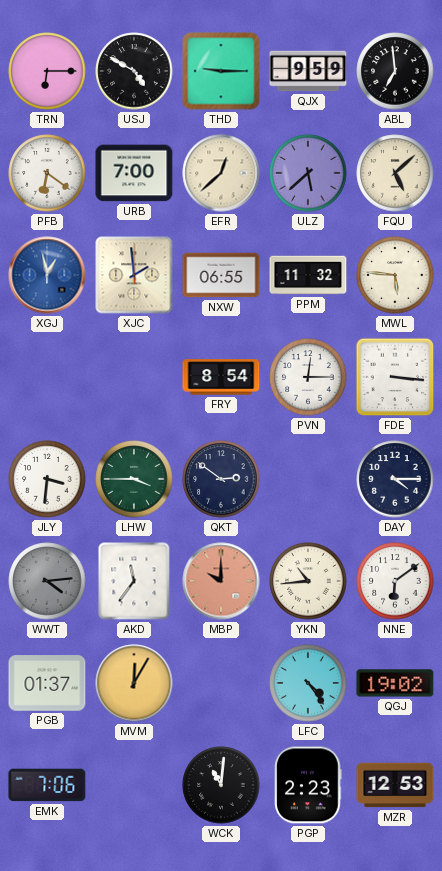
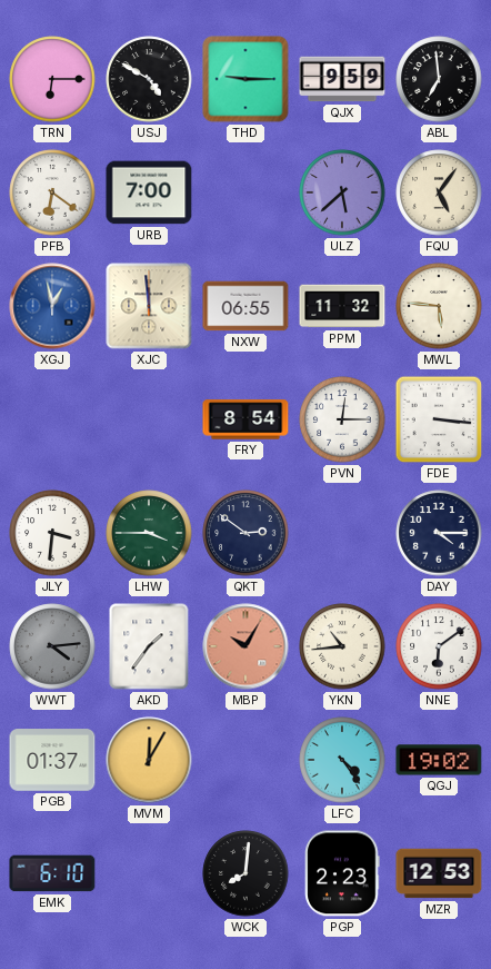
EFR: 12:38 -> none
FQU: 5:08 -> 5:06
XJC: 1:59 -> 11:59
AKD: 11:36 -> 1:36
MBP: 10:00 -> 10:05
EMK: 7:06 -> 6:10
WCK: 11:01 -> 8:01
